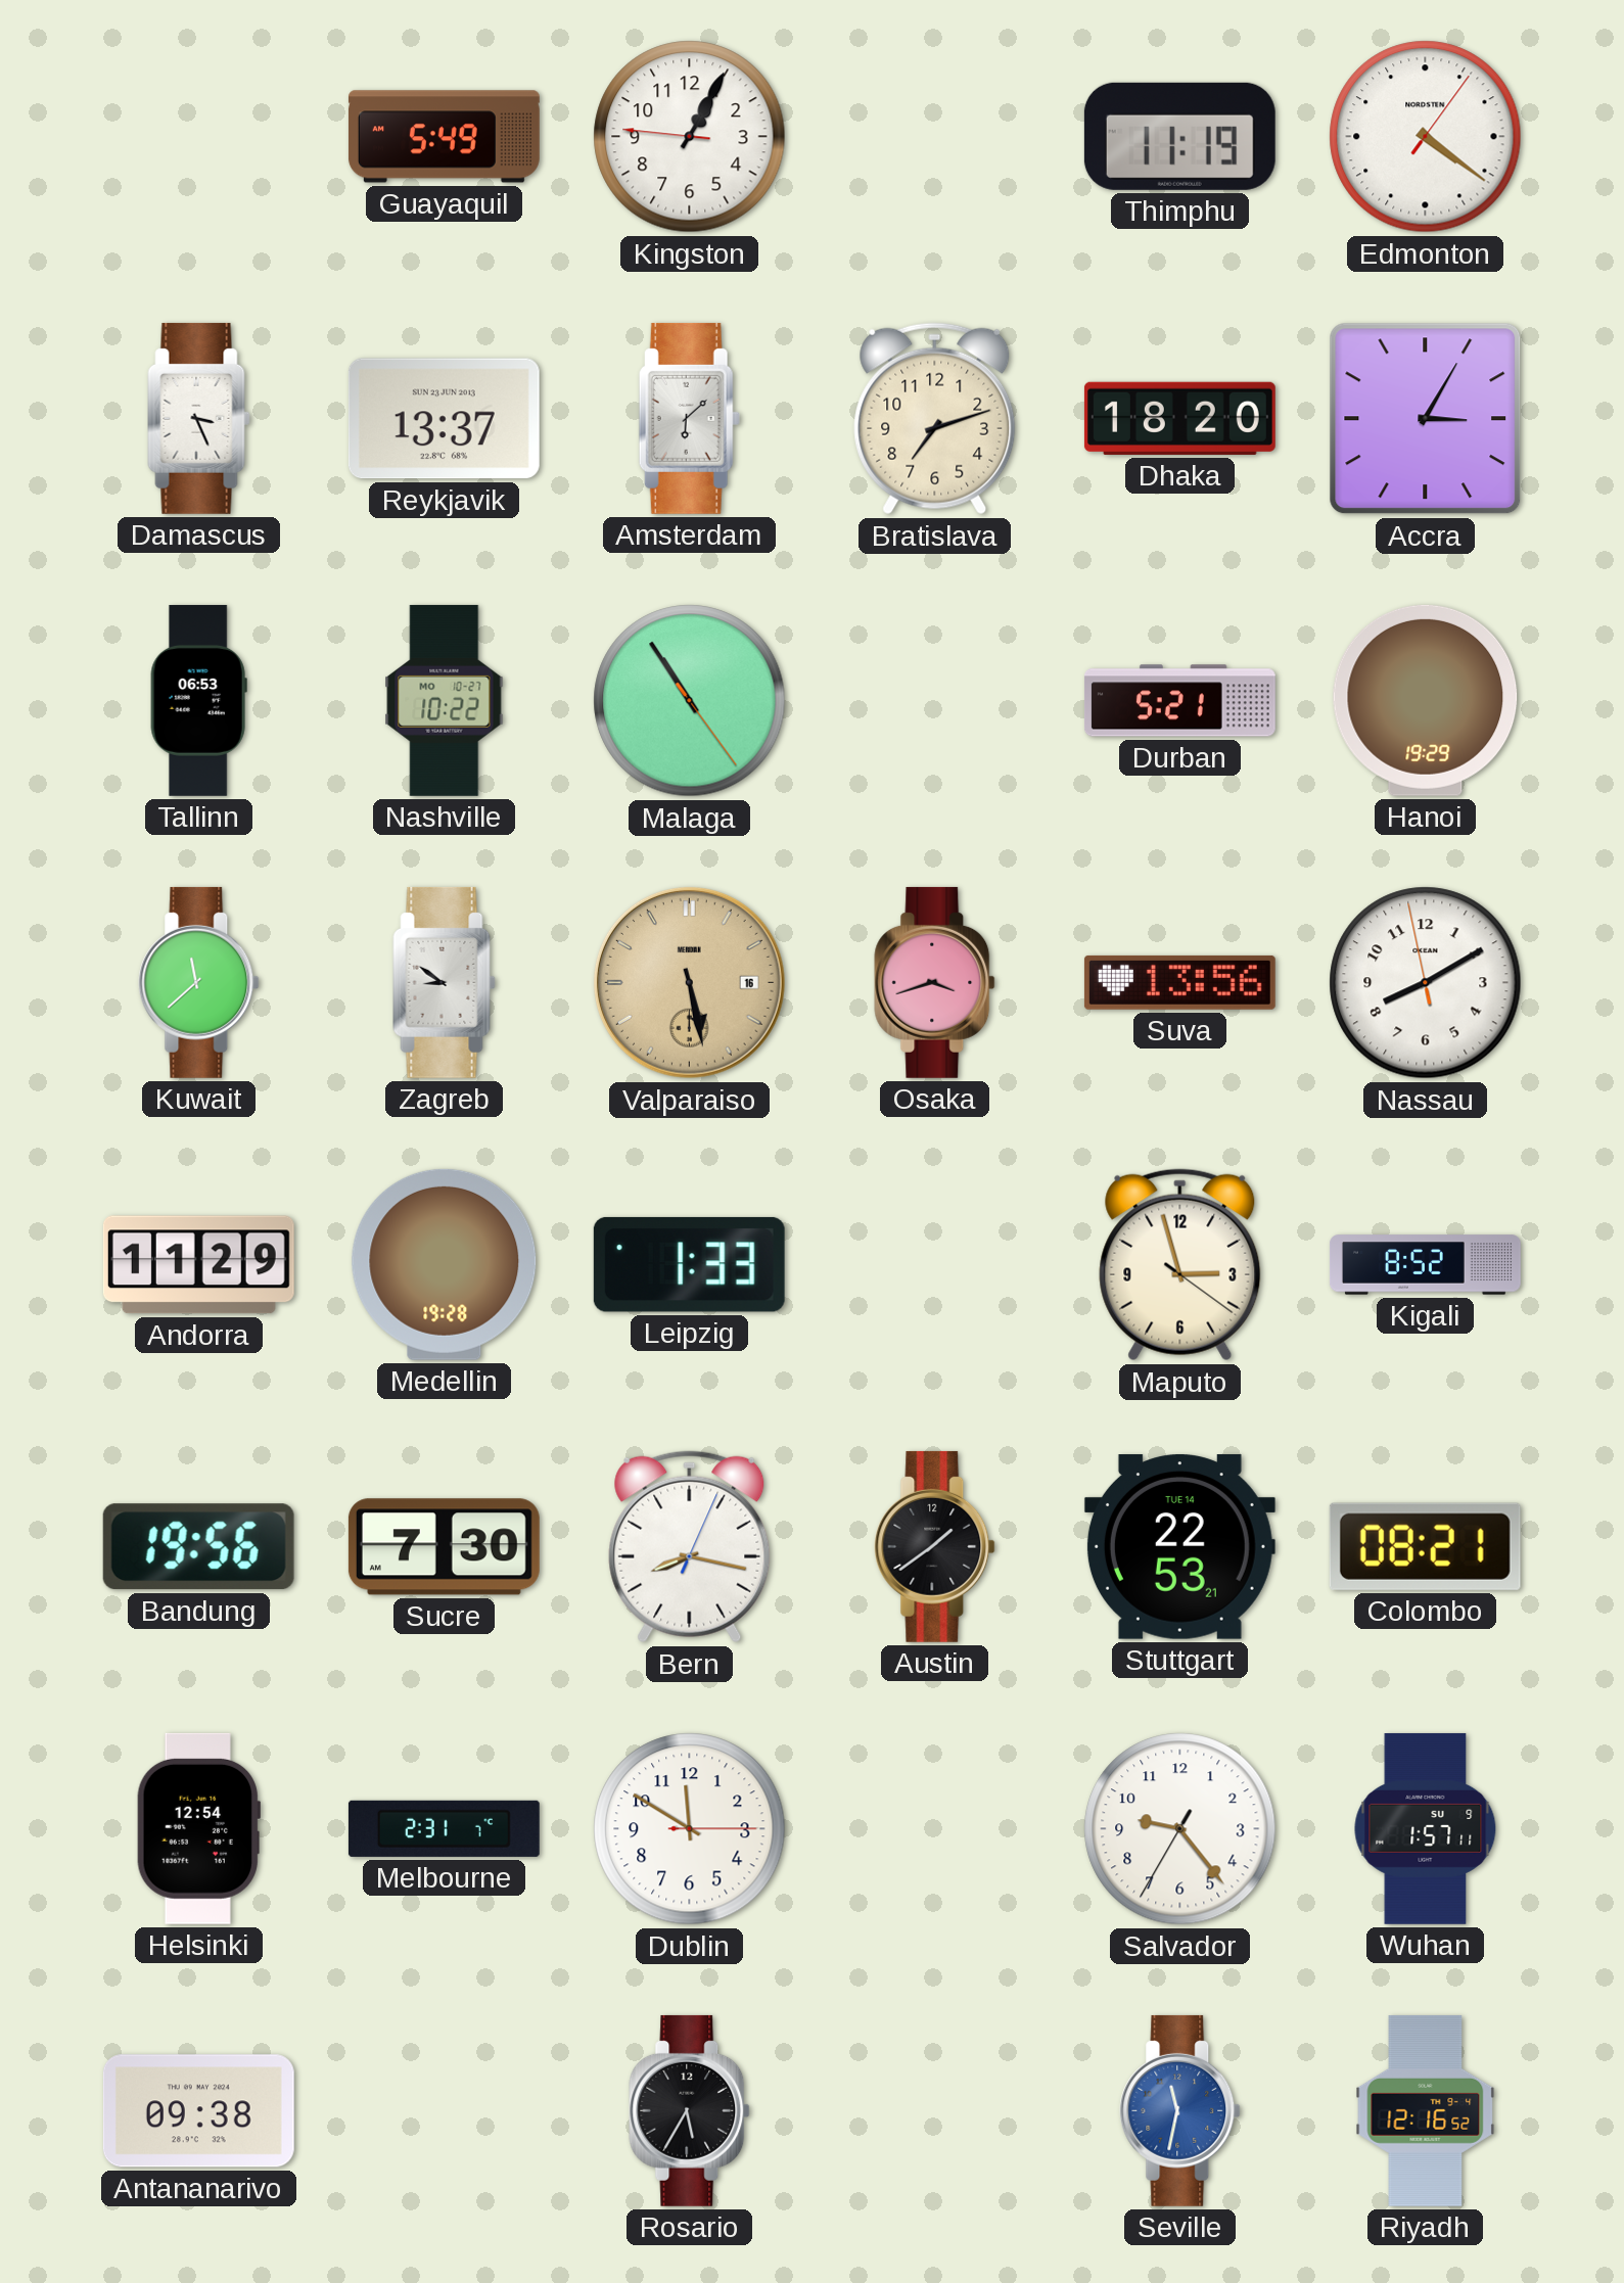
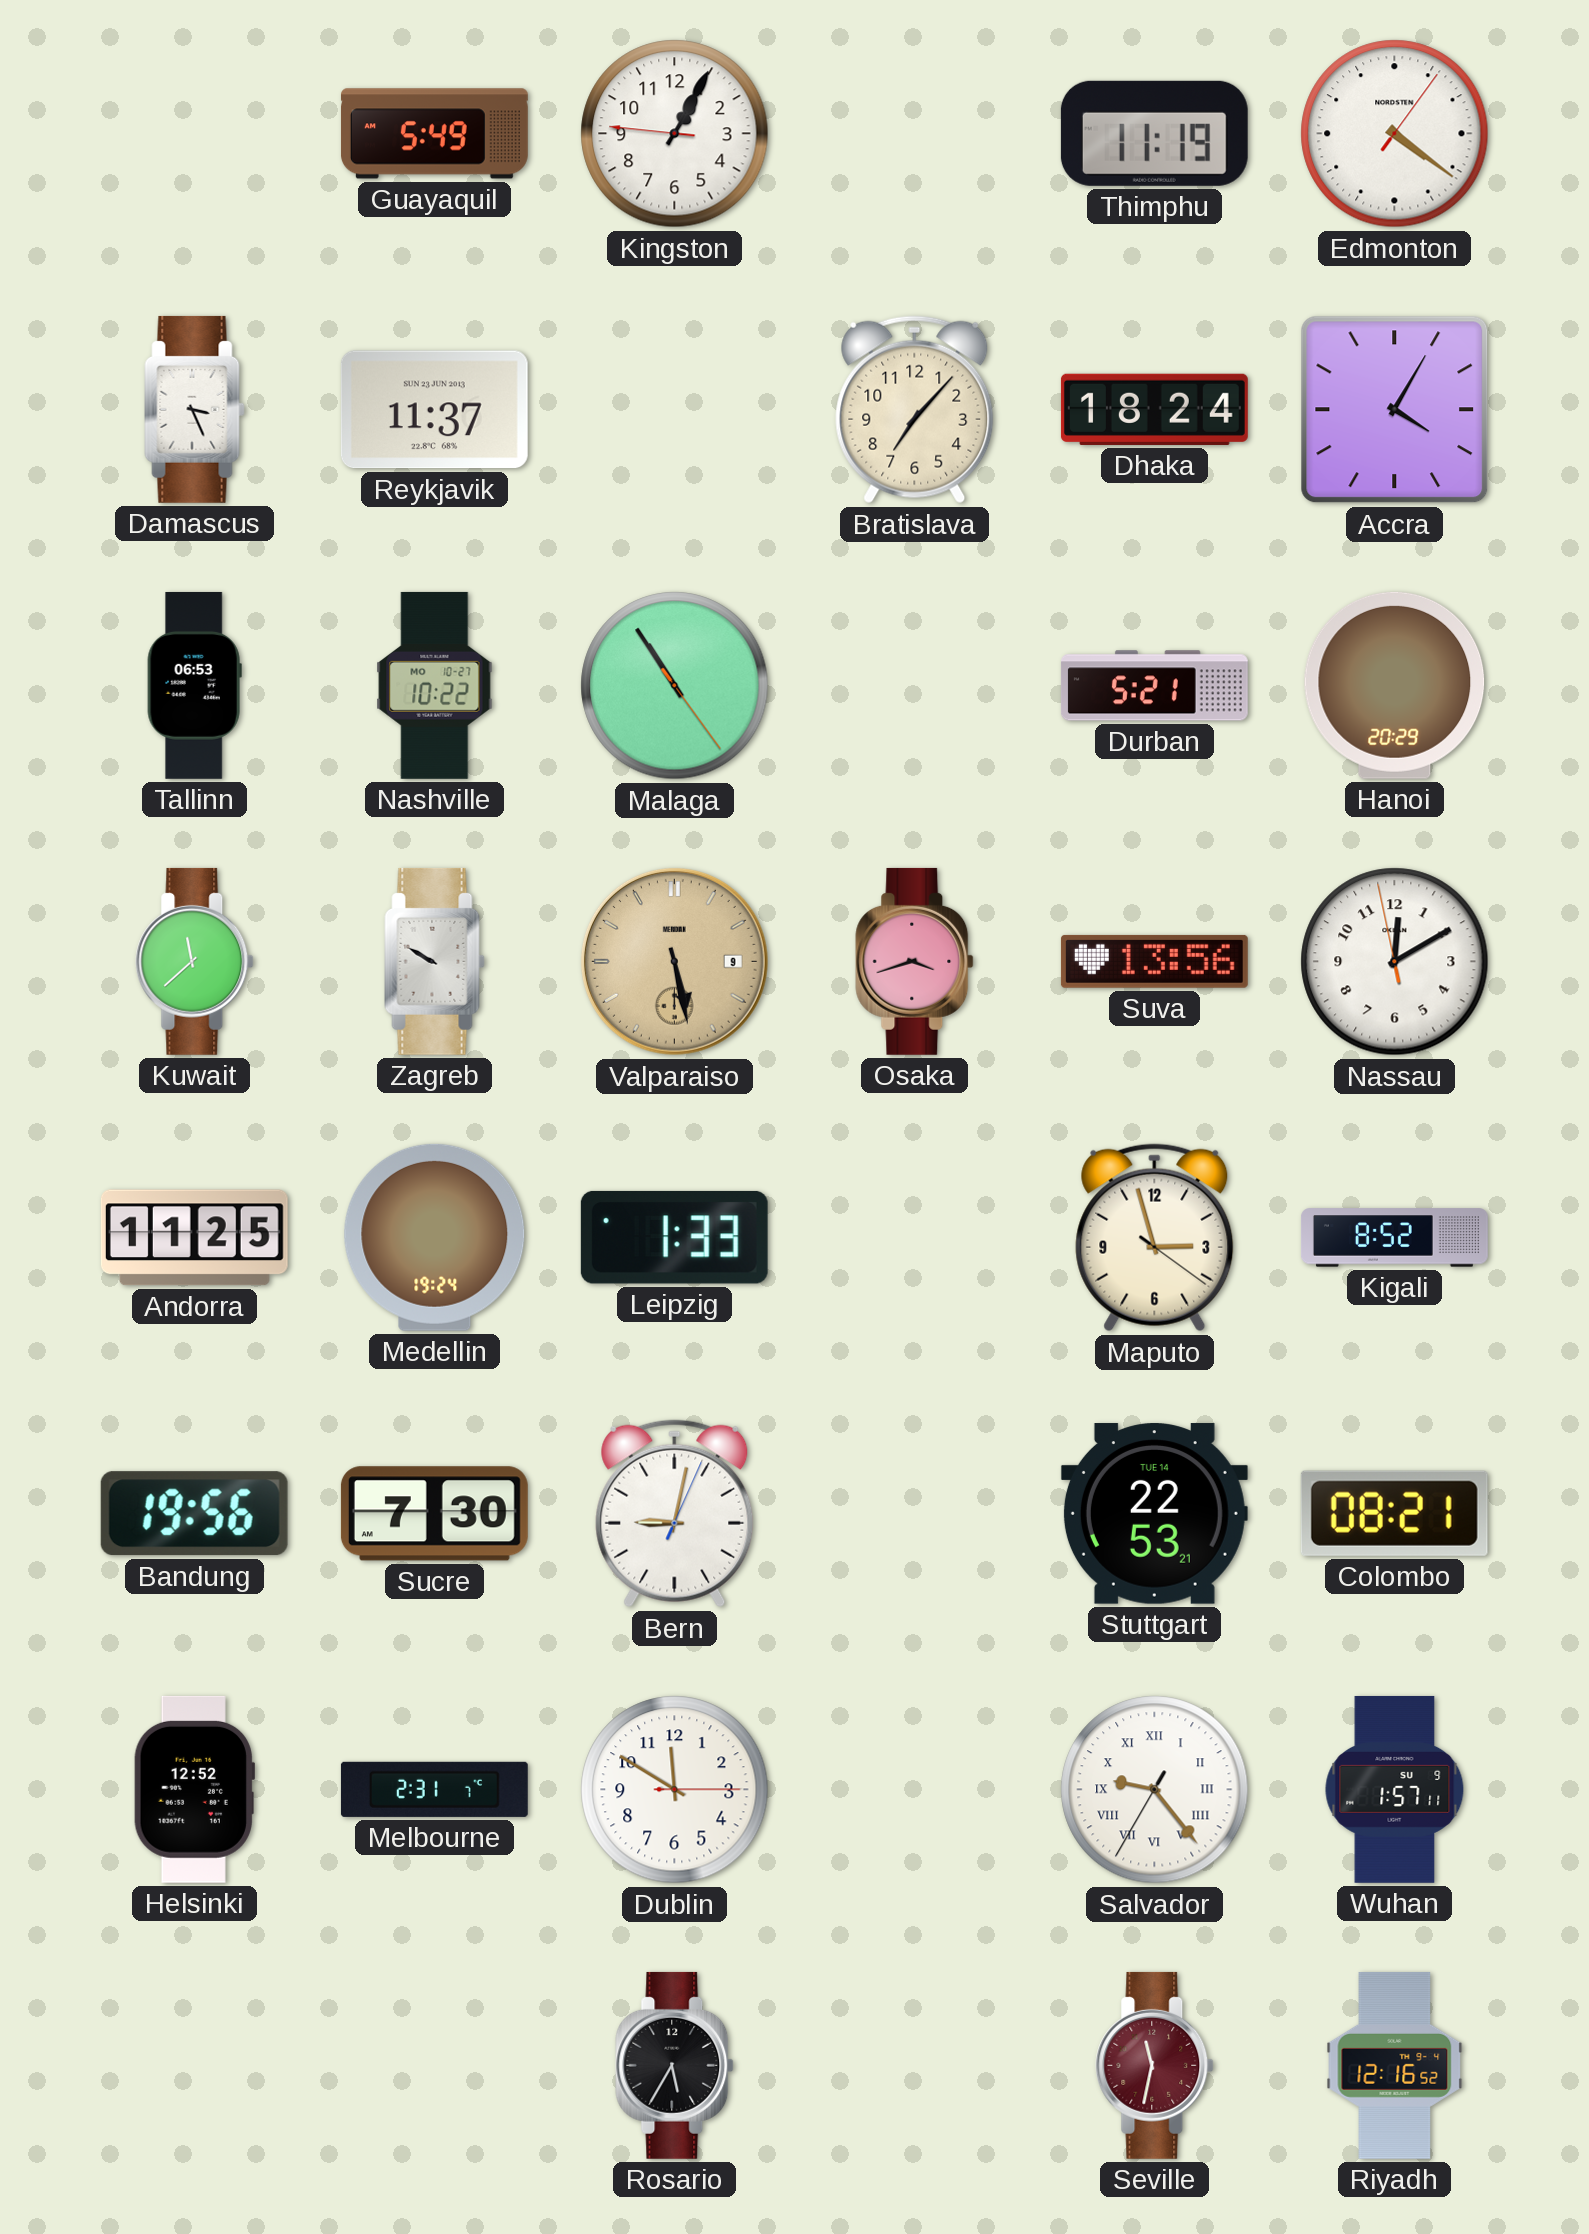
Reykjavik: 13:37 -> 11:37
Amsterdam: 6:08 -> none
Bratislava: 7:12 -> 7:07
Dhaka: 18:20 -> 18:24
Accra: 3:05 -> 4:05
Hanoi: 19:29 -> 20:29
Zagreb: 8:51 -> 9:50
Valparaiso date: 16 -> 9
Nassau: 8:09 -> 12:09
Andorra: 11:29 -> 11:25
Medellin: 19:28 -> 19:24
Bern: 8:17 -> 9:02
Austin: 1:39 -> none
Helsinki: 12:54 -> 12:52
Salvador numerals: Arabic -> Roman
Antananarivo: 09:38 -> none
Seville dial: blue -> burgundy
